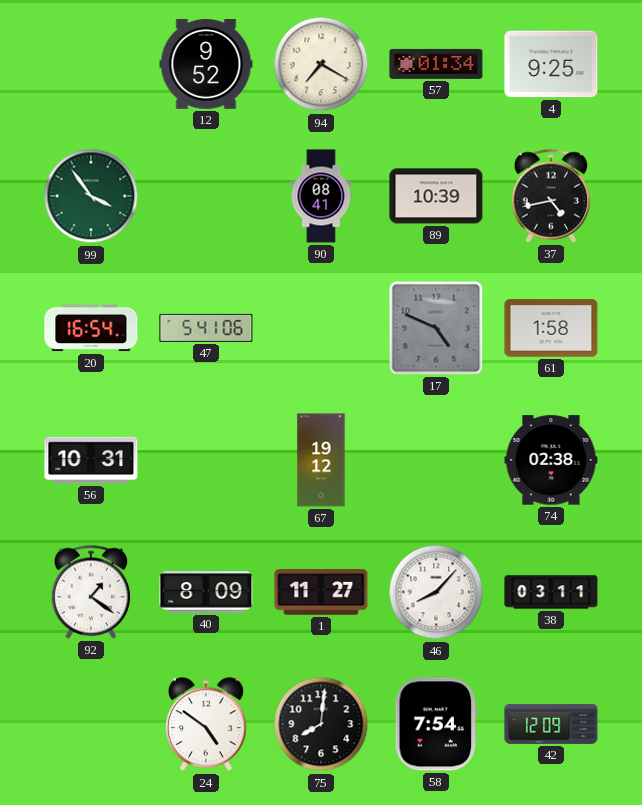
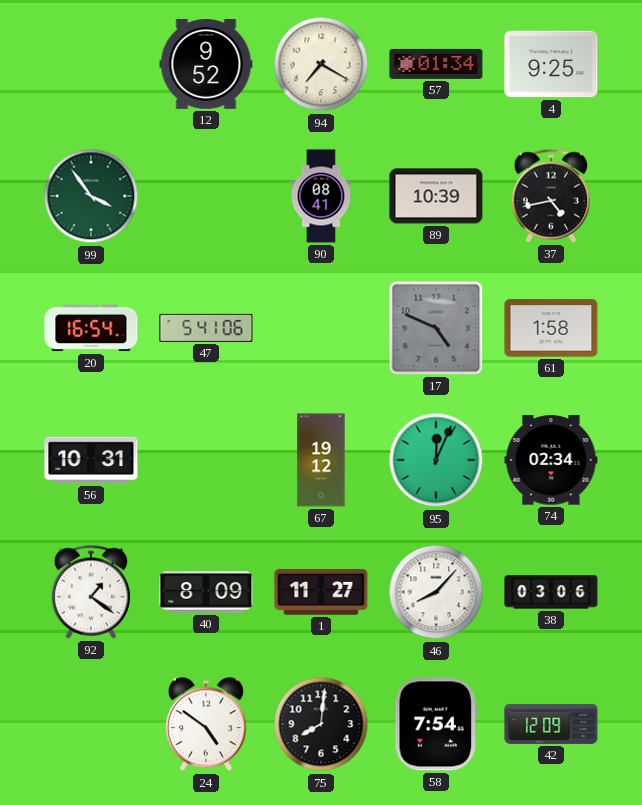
95: none -> 12:04
74: 02:38 -> 02:34
38: 03:11 -> 03:06
